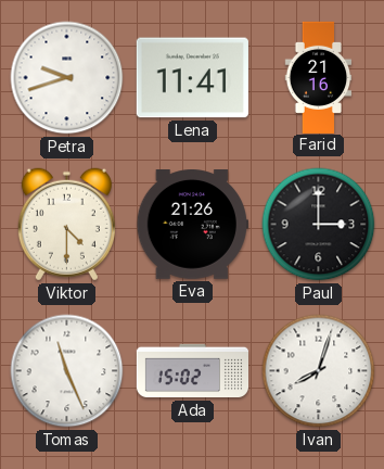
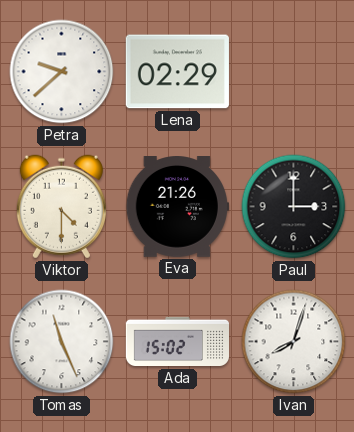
Petra: 9:42 -> 9:38
Lena: 11:41 -> 02:29
Farid: 21:16 -> none
